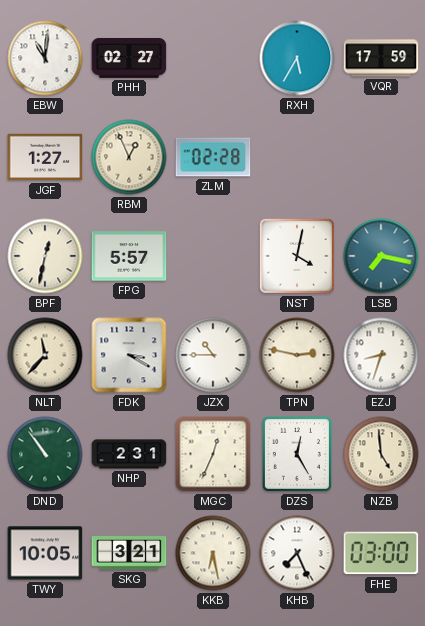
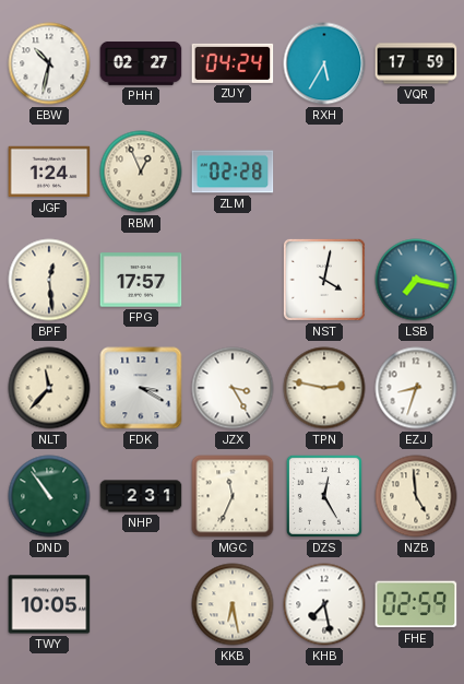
EBW: 11:01 -> 10:32
ZUY: none -> 04:24
JGF: 1:27 -> 1:24
BPF: 12:32 -> 12:29
FPG: 5:57 -> 17:57
JZX: 10:45 -> 3:25
MGC: 12:34 -> 11:34
SKG: 3:21 -> none
KHB: 7:26 -> 7:28
FHE: 03:00 -> 02:59
